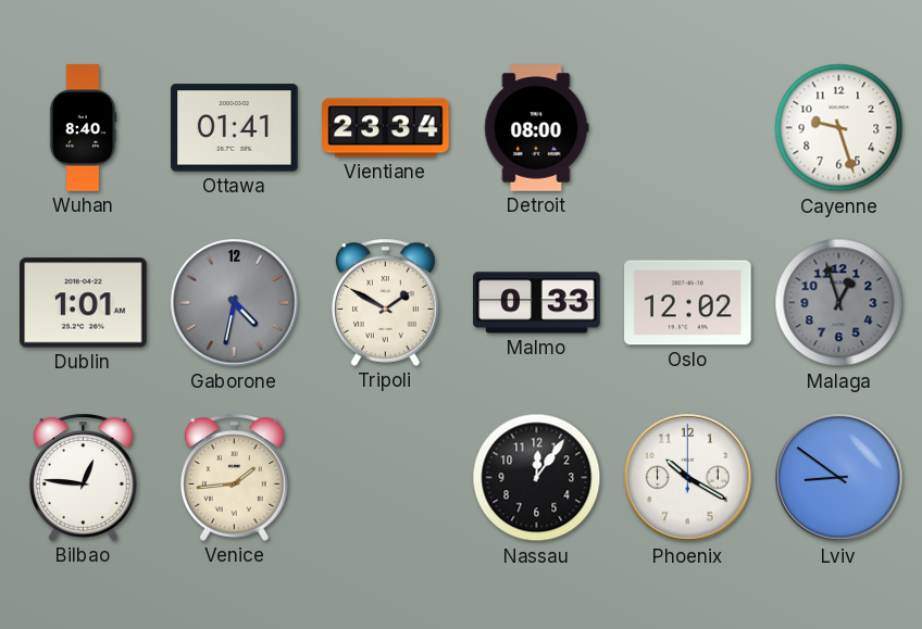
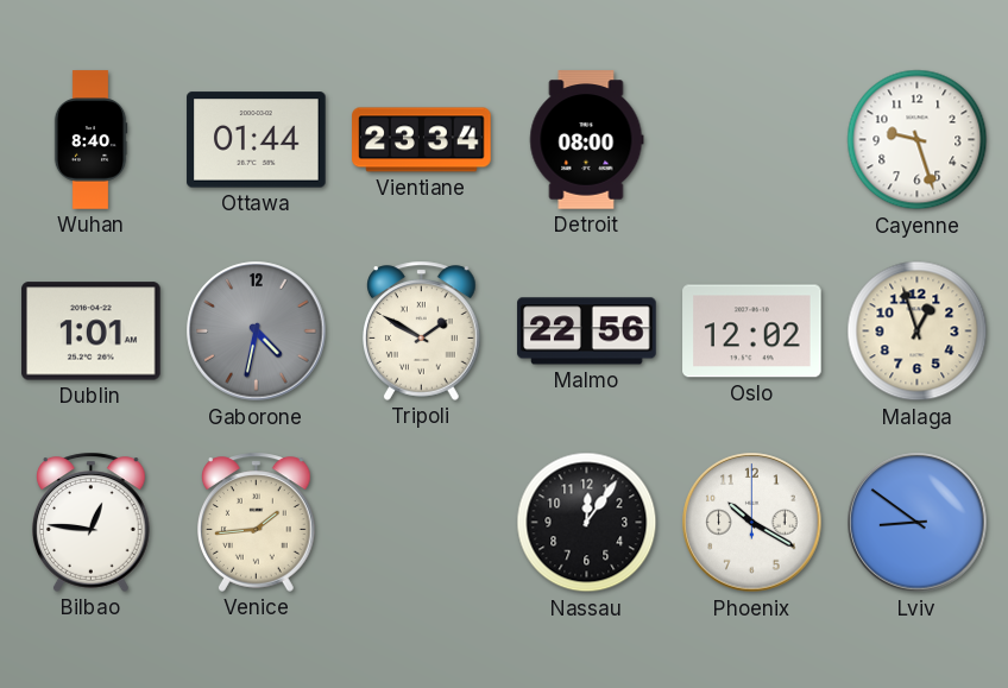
Ottawa: 01:41 -> 01:44
Malmo: 0:33 -> 22:56
Malaga dial: grey -> cream
